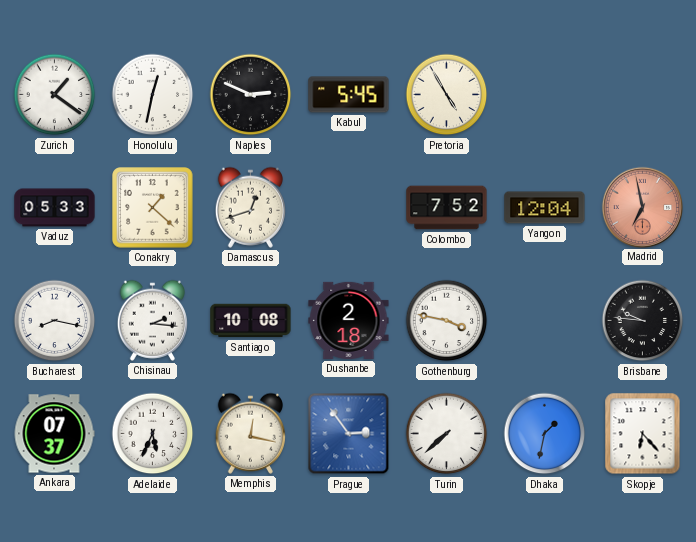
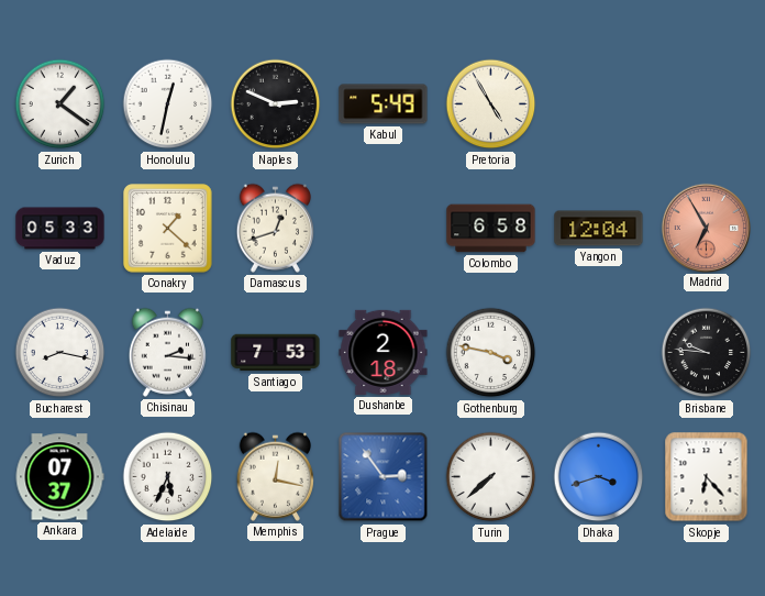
Kabul: 5:45 -> 5:49
Colombo: 7:52 -> 6:58
Madrid: 6:58 -> 6:55
Santiago: 10:08 -> 7:53
Dhaka: 1:32 -> 3:42
